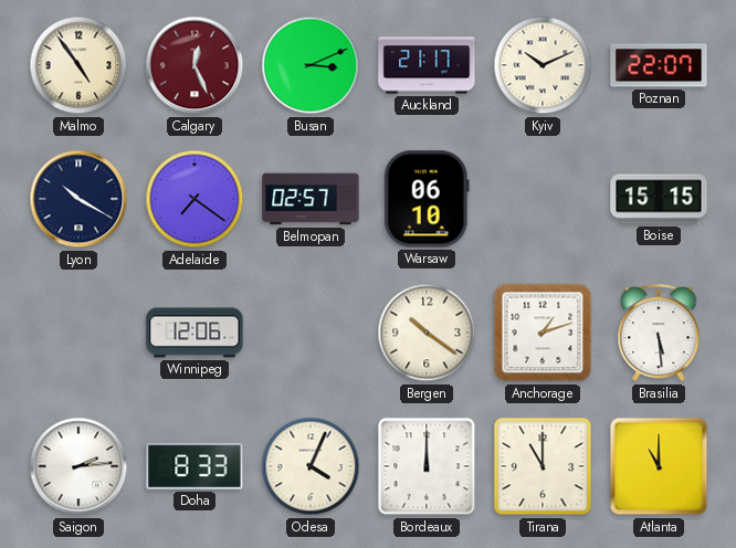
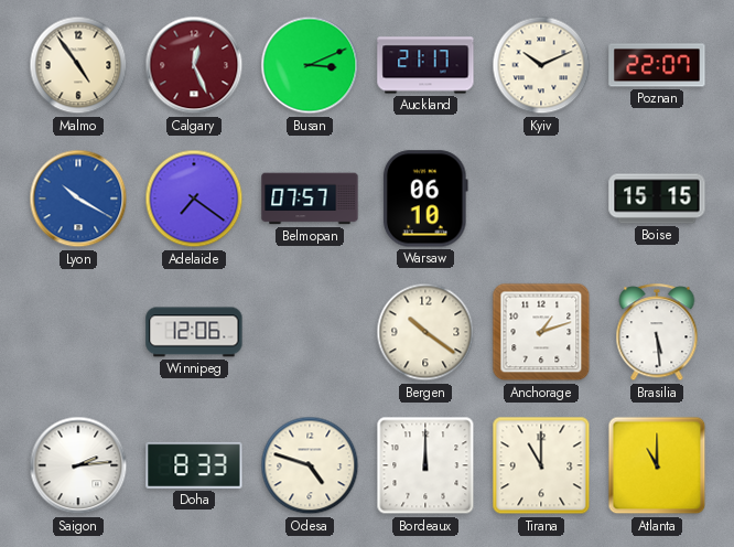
Lyon dial: navy -> blue
Belmopan: 02:57 -> 07:57
Odesa: 4:04 -> 4:48
